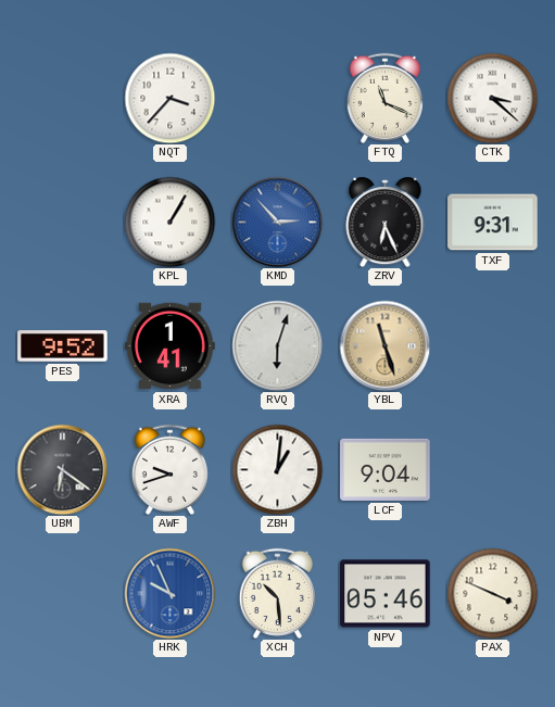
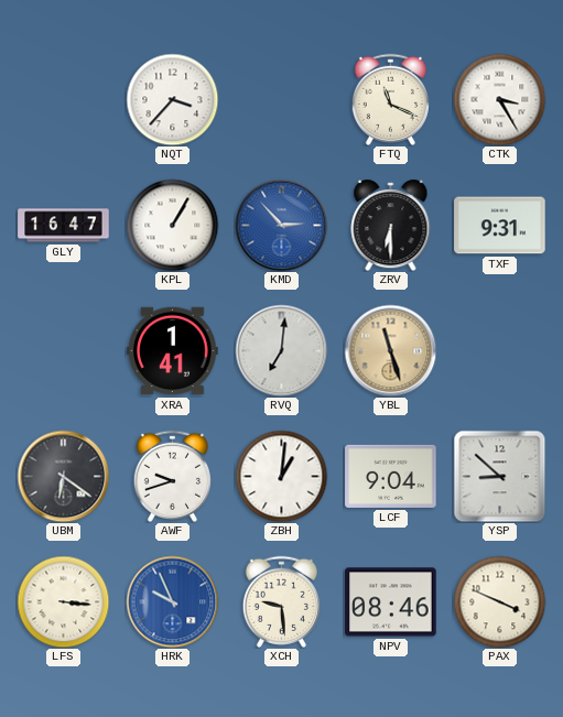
CTK: 3:22 -> 3:25
GLY: none -> 16:47
ZRV: 6:26 -> 6:30
PES: 9:52 -> none
RVQ: 6:03 -> 7:01
YSP: none -> 8:52
LFS: none -> 3:16
XCH: 10:29 -> 9:29
NPV: 05:46 -> 08:46
